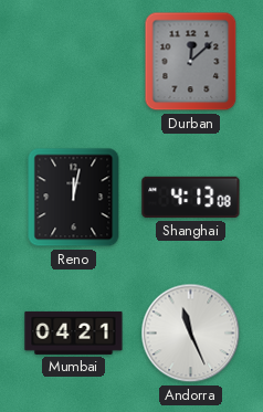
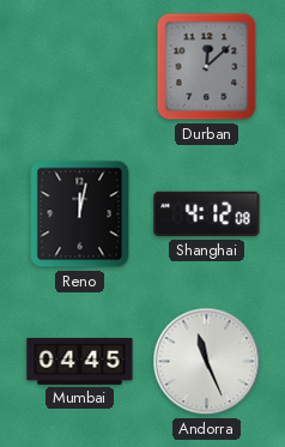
Shanghai: 4:13 -> 4:12
Mumbai: 04:21 -> 04:45
